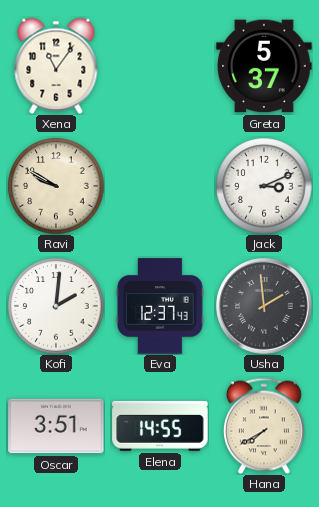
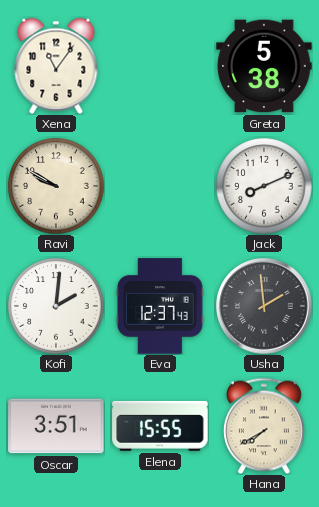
Greta: 5:37 -> 5:38
Jack: 3:11 -> 8:11
Elena: 14:55 -> 15:55
